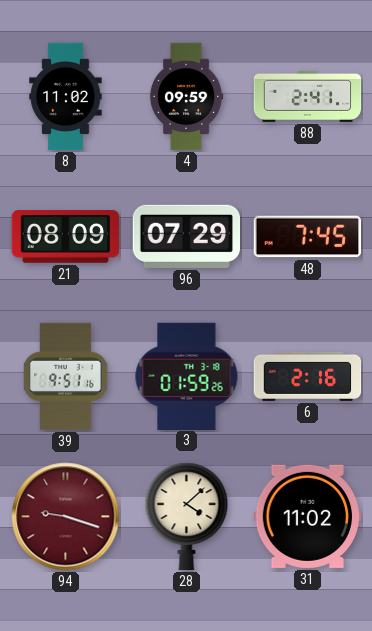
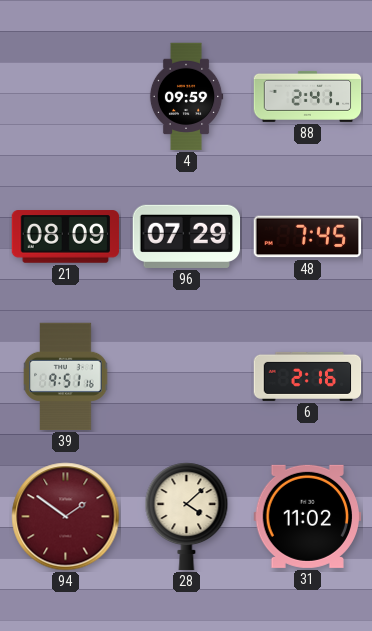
8: 11:02 -> none
3: 01:59 -> none
94: 9:18 -> 1:51
